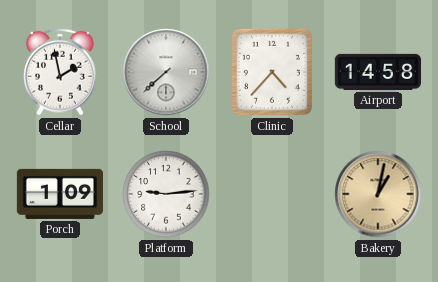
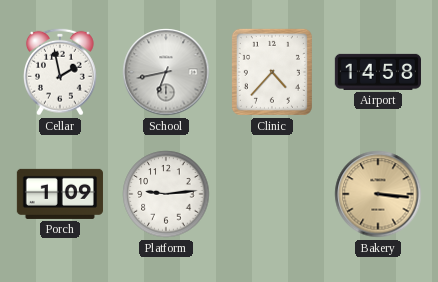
School: 7:38 -> 6:43
Bakery: 1:02 -> 3:16
